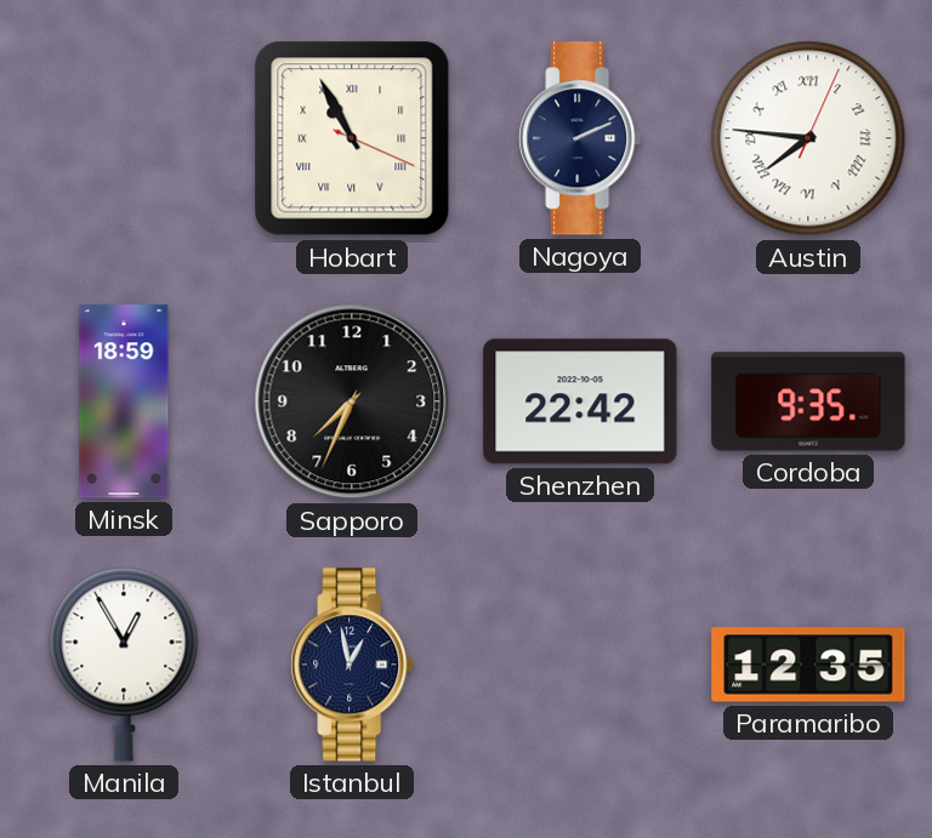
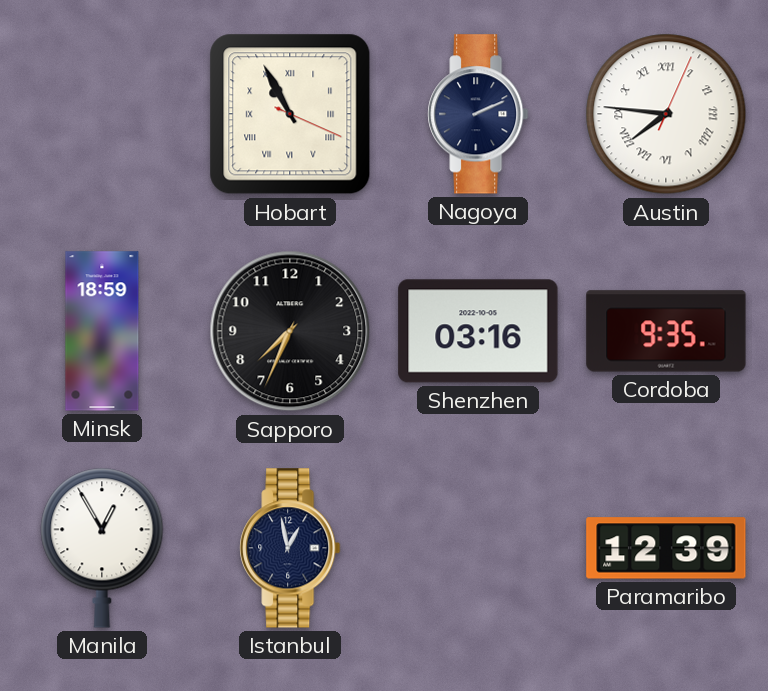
Shenzhen: 22:42 -> 03:16
Paramaribo: 12:35 -> 12:39
